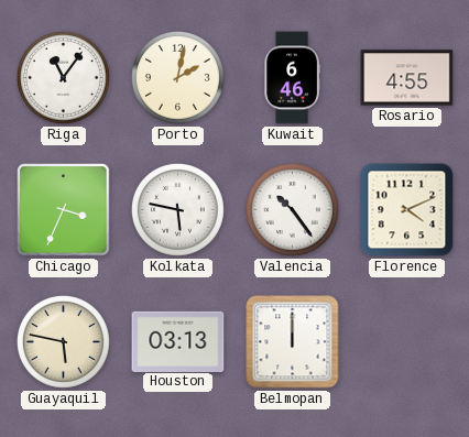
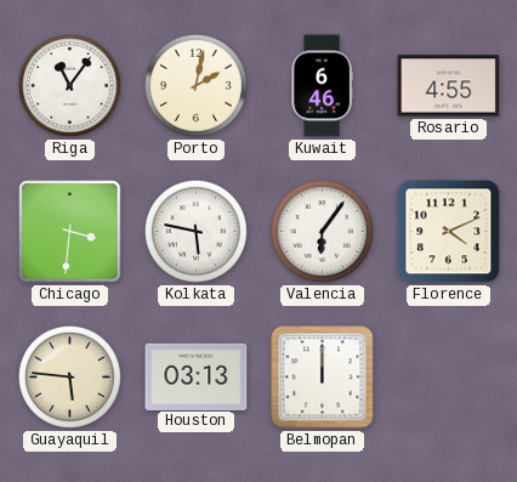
Chicago: 3:34 -> 3:31
Valencia: 10:24 -> 6:06
Guayaquil: 5:47 -> 5:46
